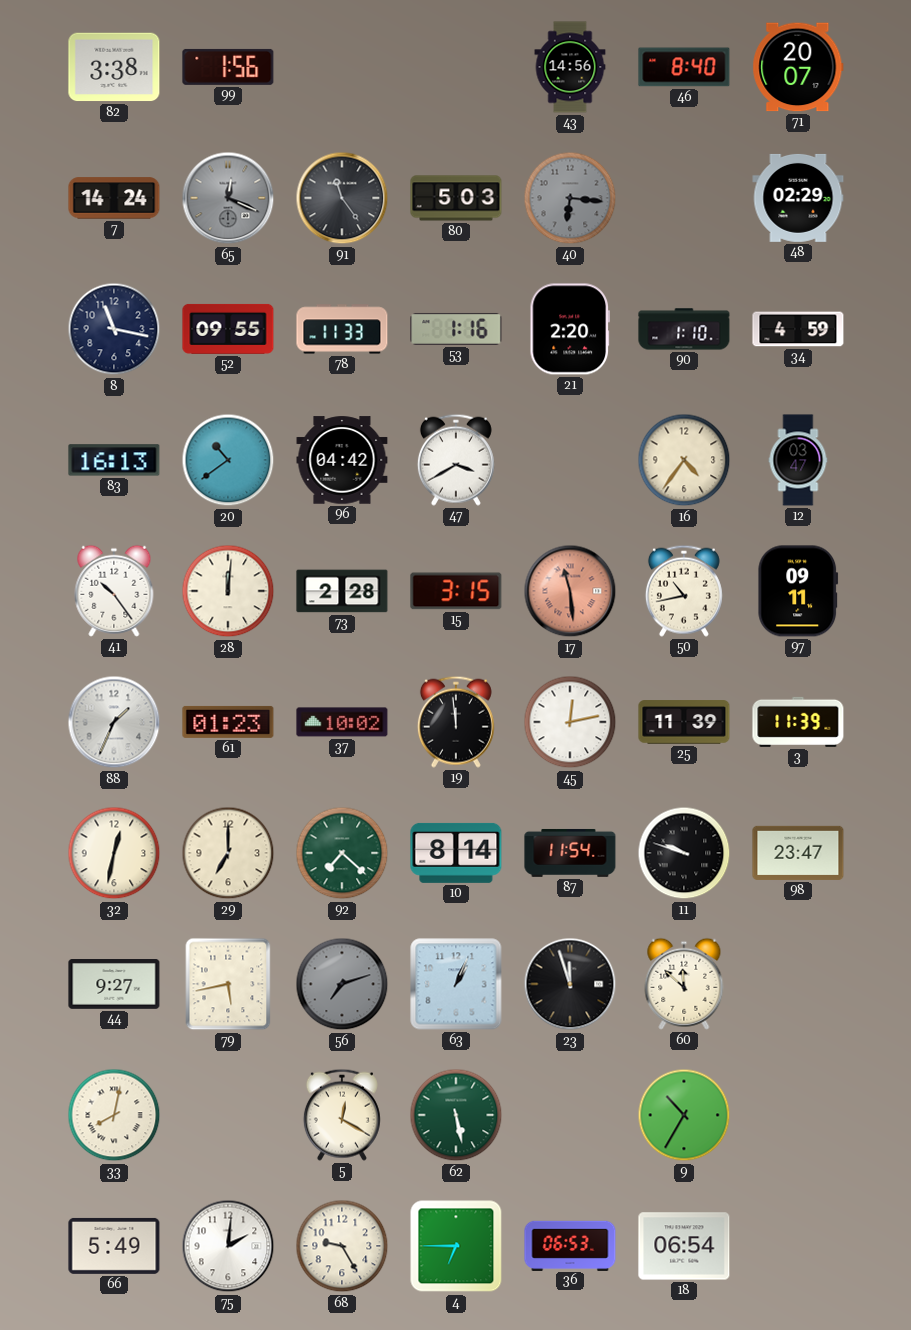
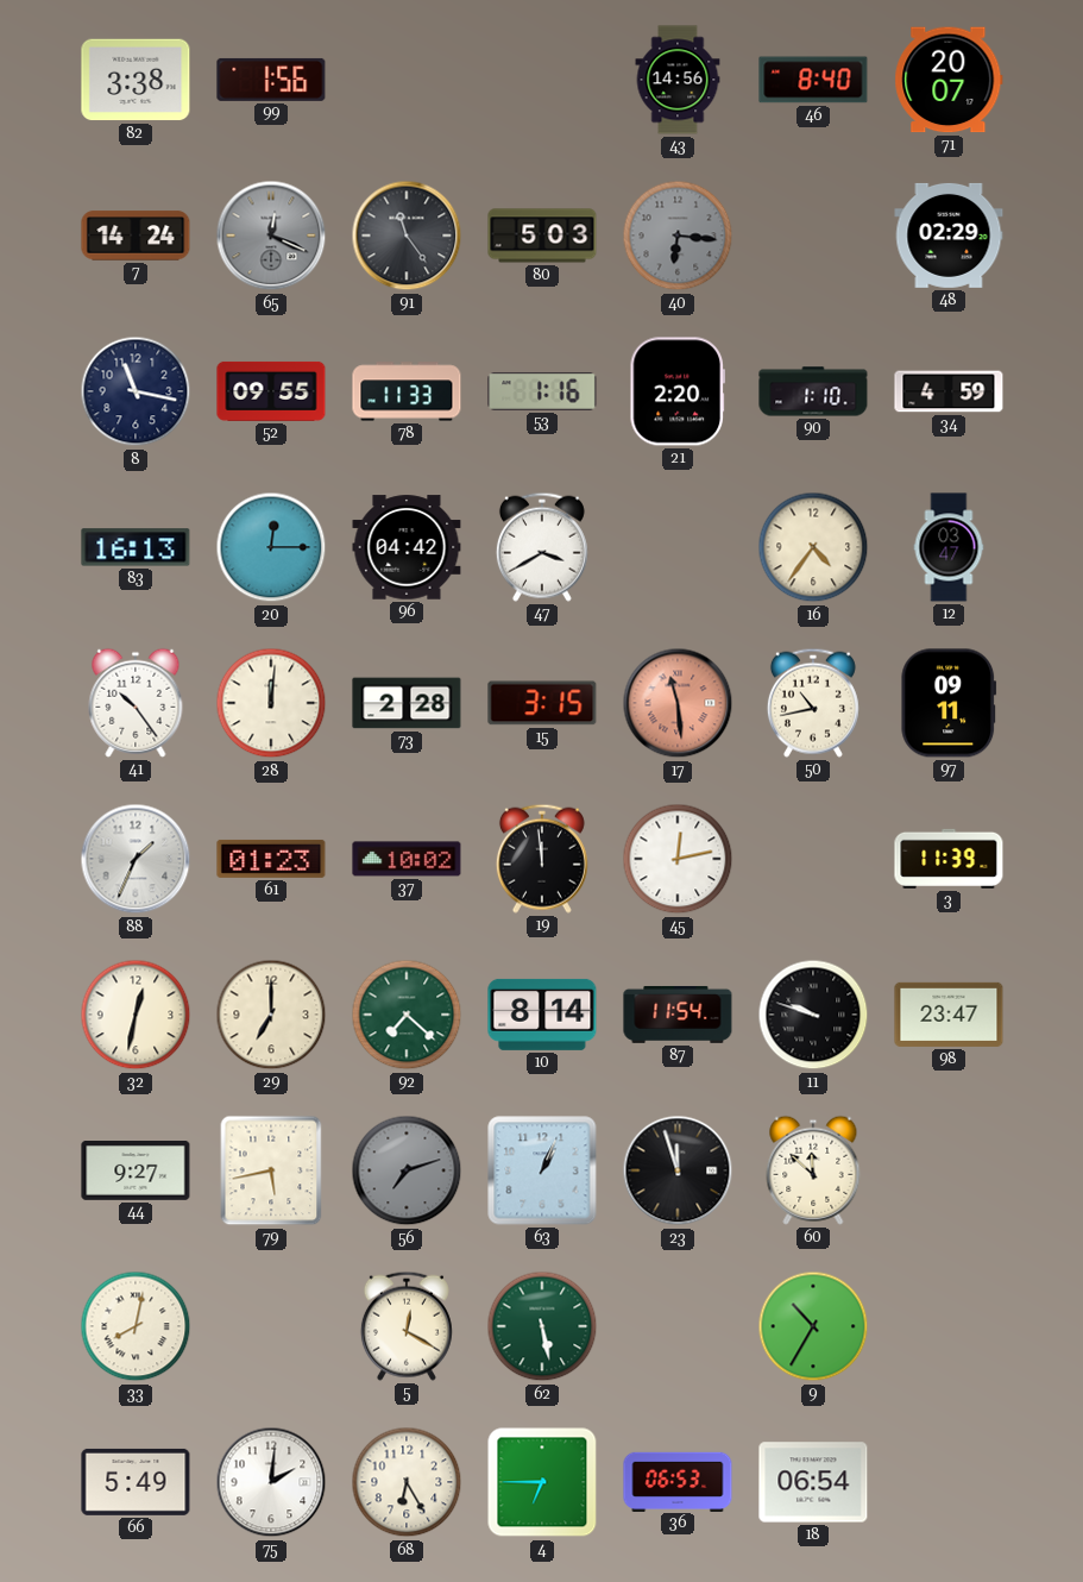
20: 10:39 -> 12:15
25: 11:39 -> none
68: 9:25 -> 6:25
